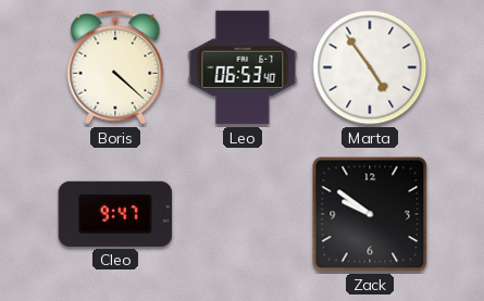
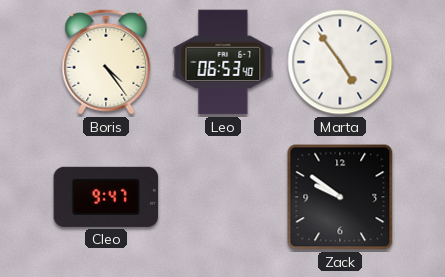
Boris: 4:22 -> 4:24
